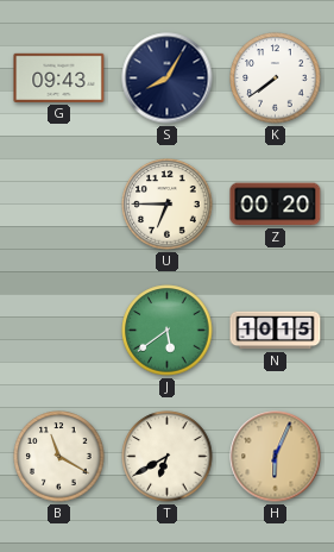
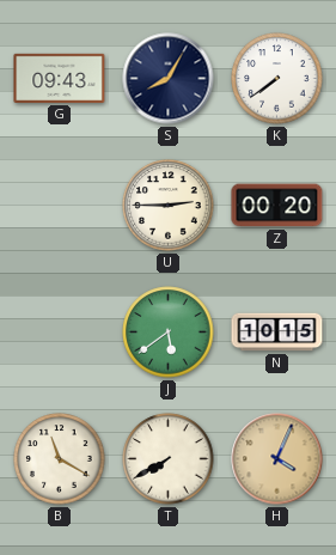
U: 6:45 -> 2:45
T: 6:40 -> 7:40
H: 6:04 -> 4:04
